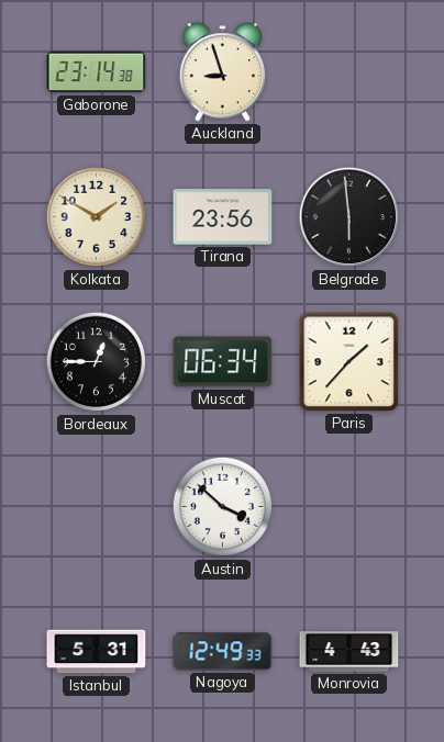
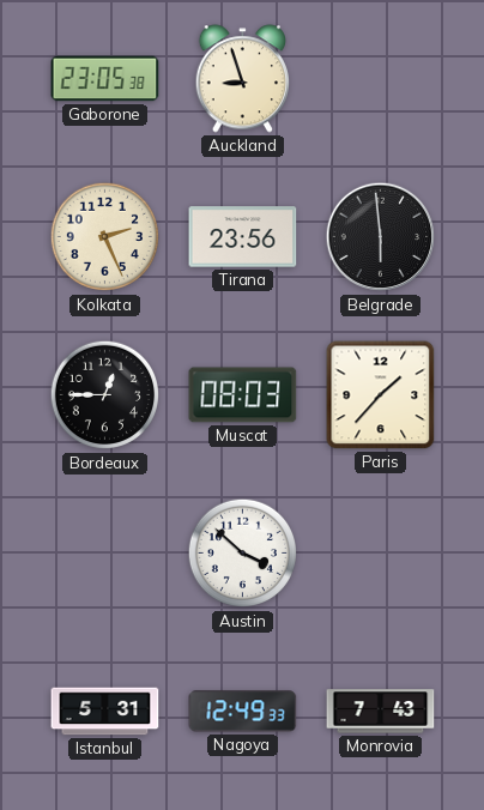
Gaborone: 23:14 -> 23:05
Kolkata: 1:50 -> 2:26
Muscat: 06:34 -> 08:03
Monrovia: 4:43 -> 7:43
